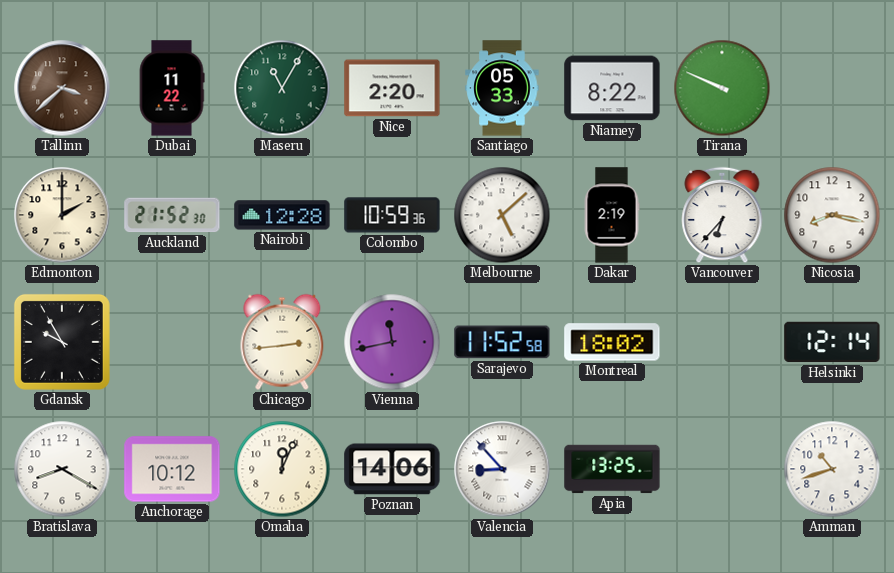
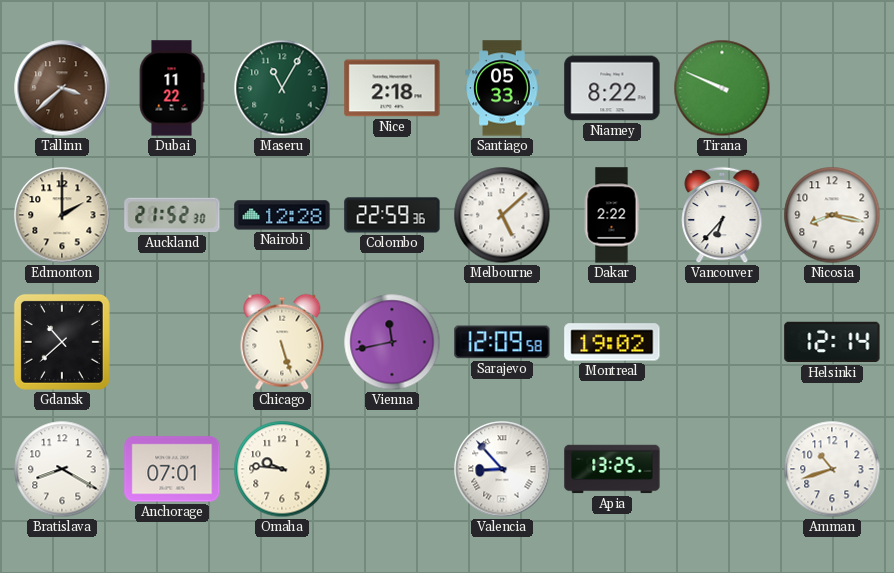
Nice: 2:20 -> 2:18
Colombo: 10:59 -> 22:59
Dakar: 2:19 -> 2:22
Gdansk: 9:55 -> 10:38
Chicago: 2:44 -> 5:27
Sarajevo: 11:52 -> 12:09
Montreal: 18:02 -> 19:02
Anchorage: 10:12 -> 07:01
Omaha: 12:04 -> 9:46
Poznan: 14:06 -> none
